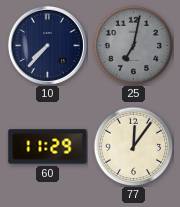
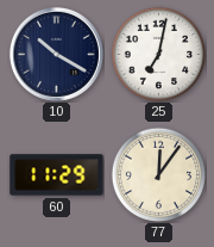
10: 7:37 -> 10:20
25 dial: grey -> white
